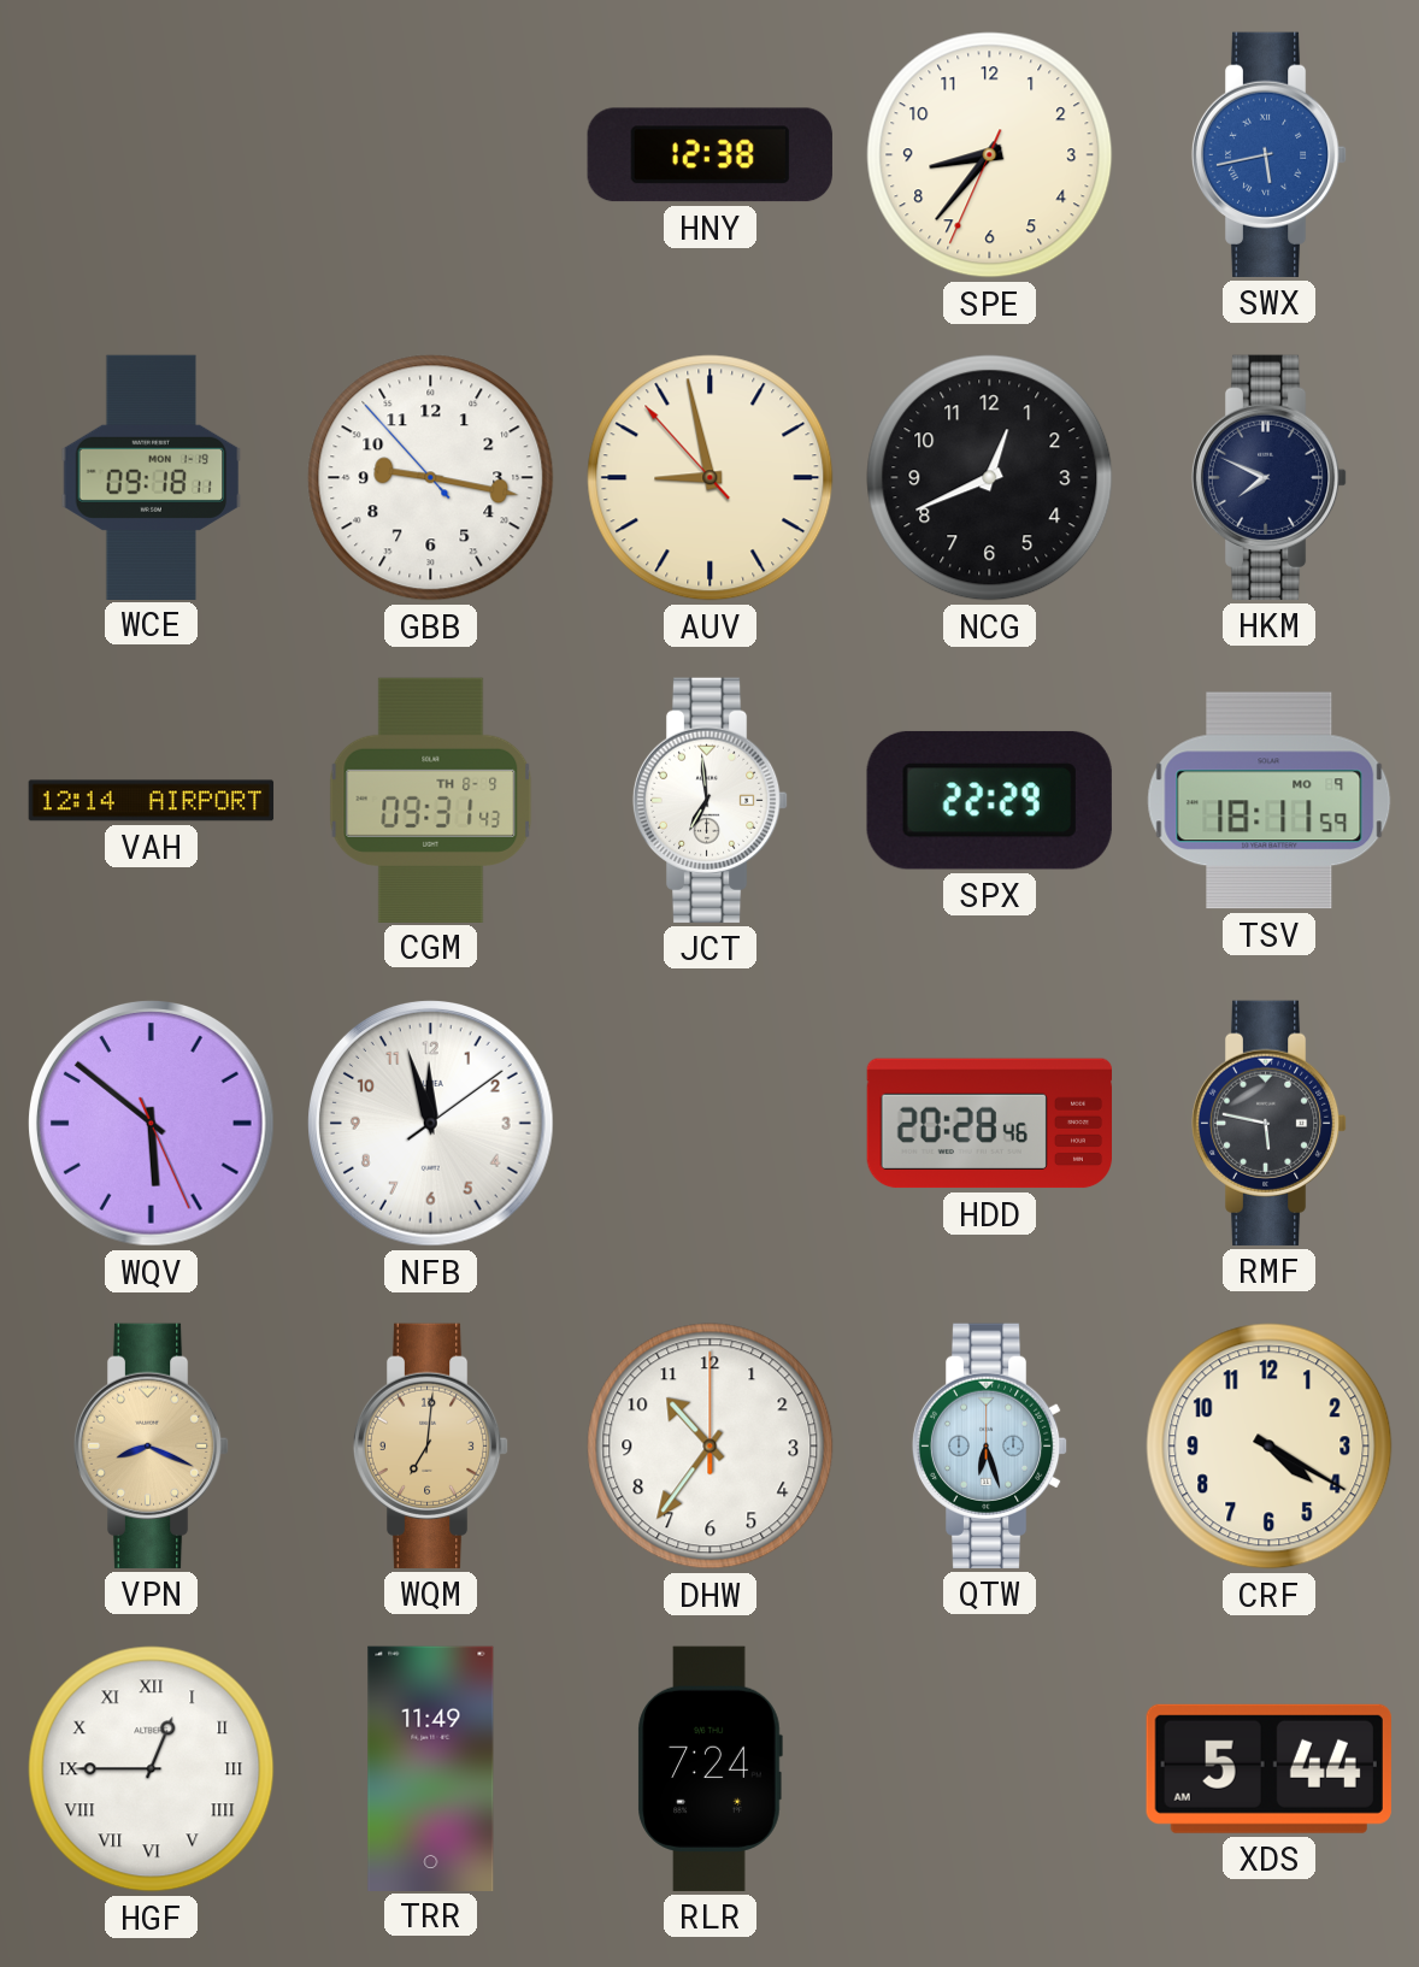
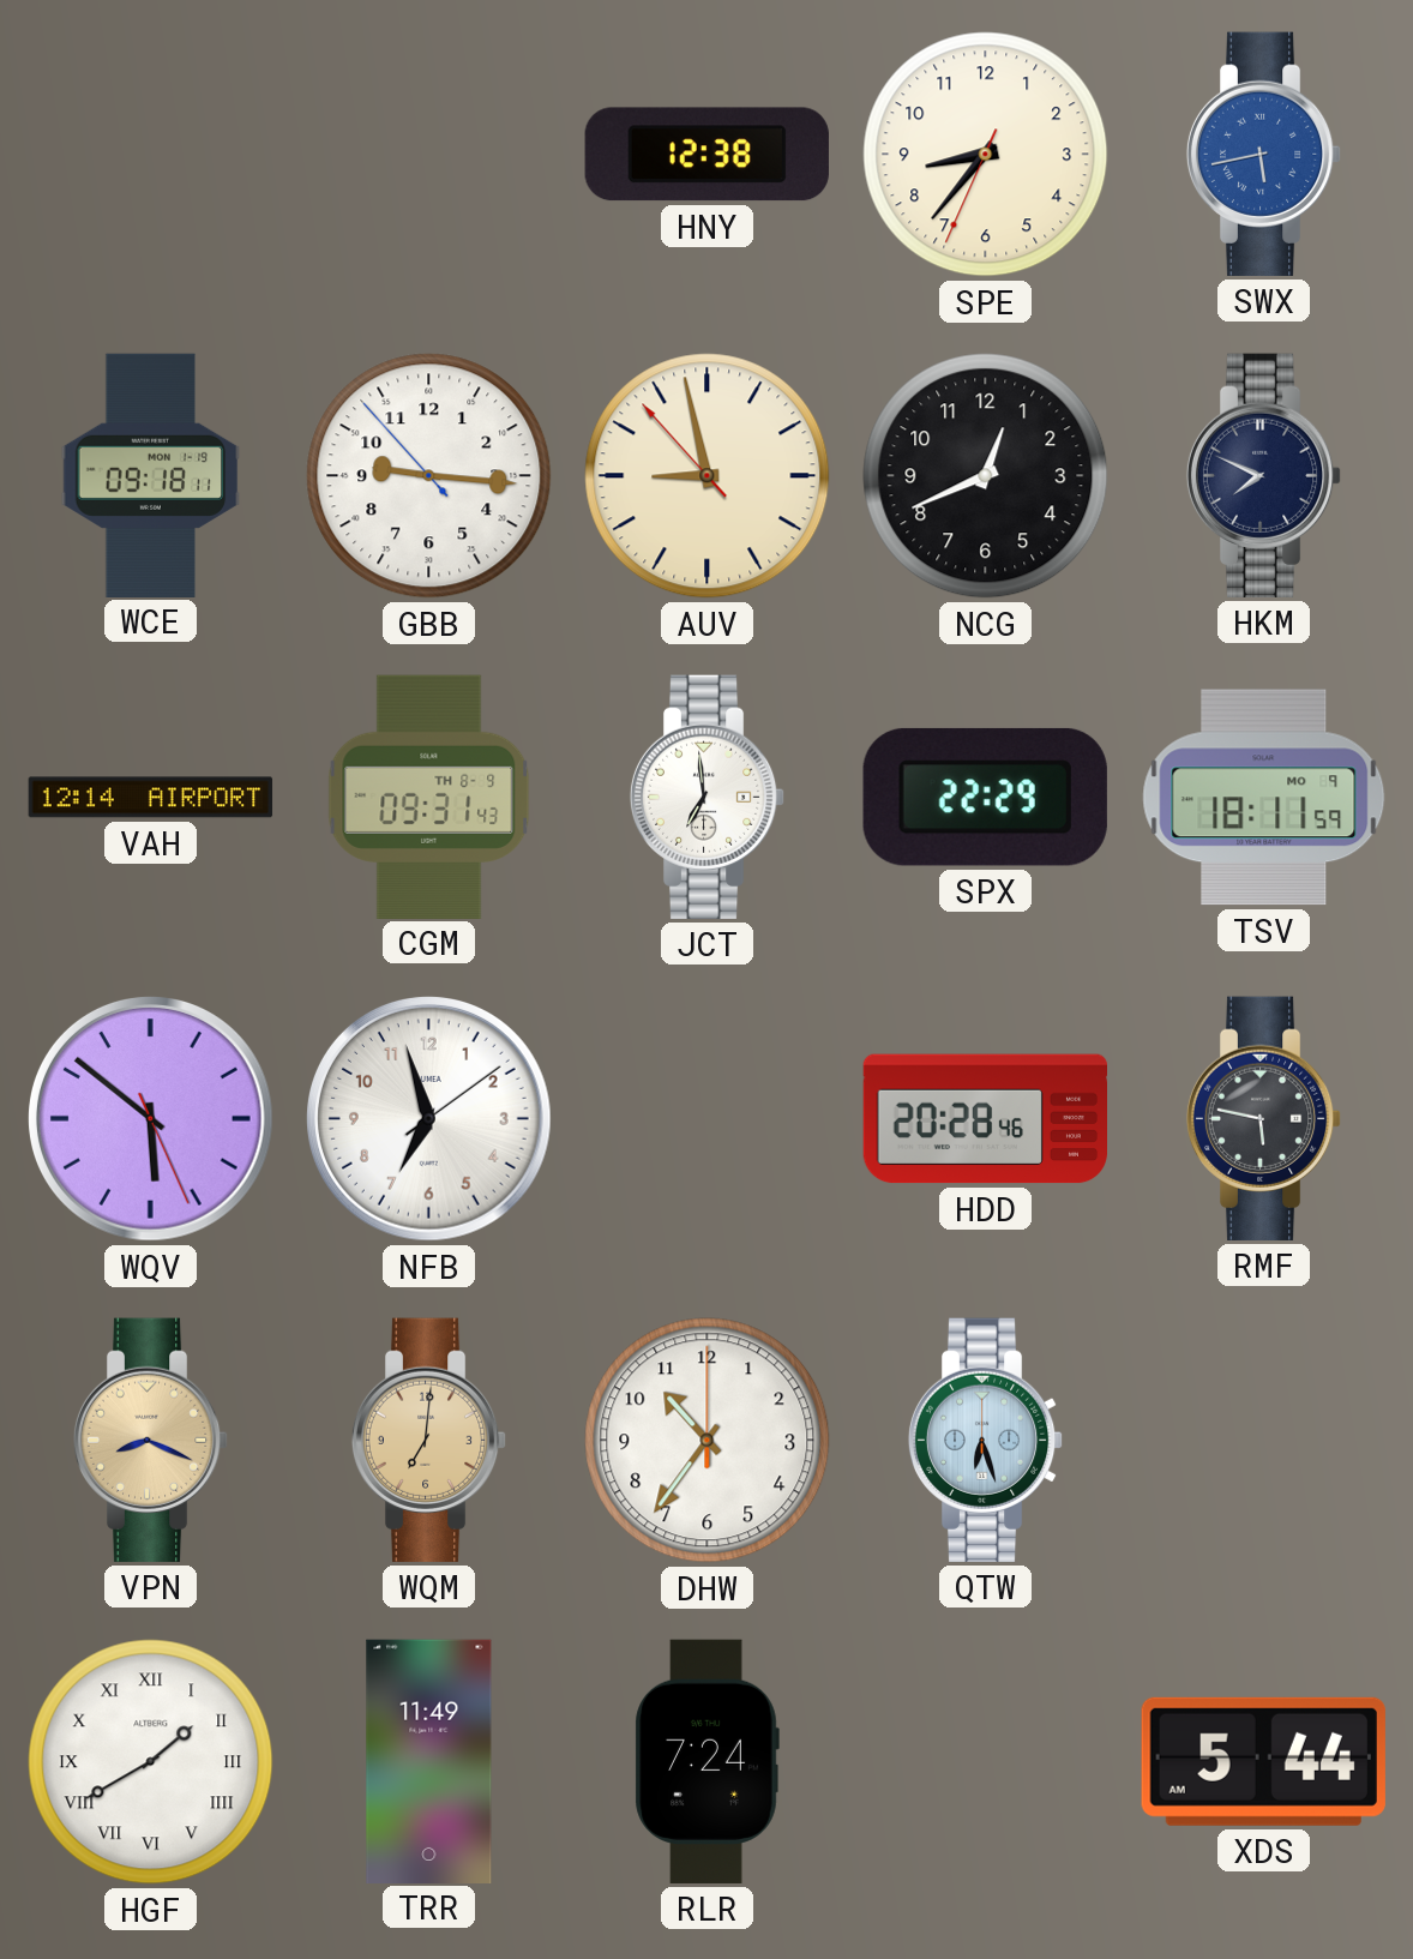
GBB: 9:16 -> 9:15
NFB: 11:57 -> 6:57
CRF: 4:20 -> none
HGF: 12:45 -> 1:40
